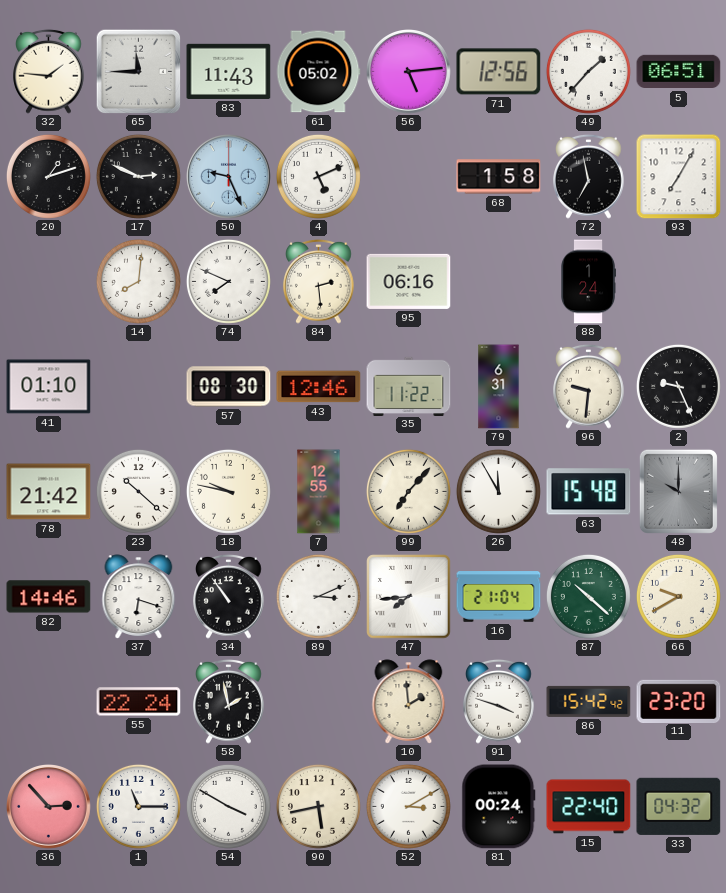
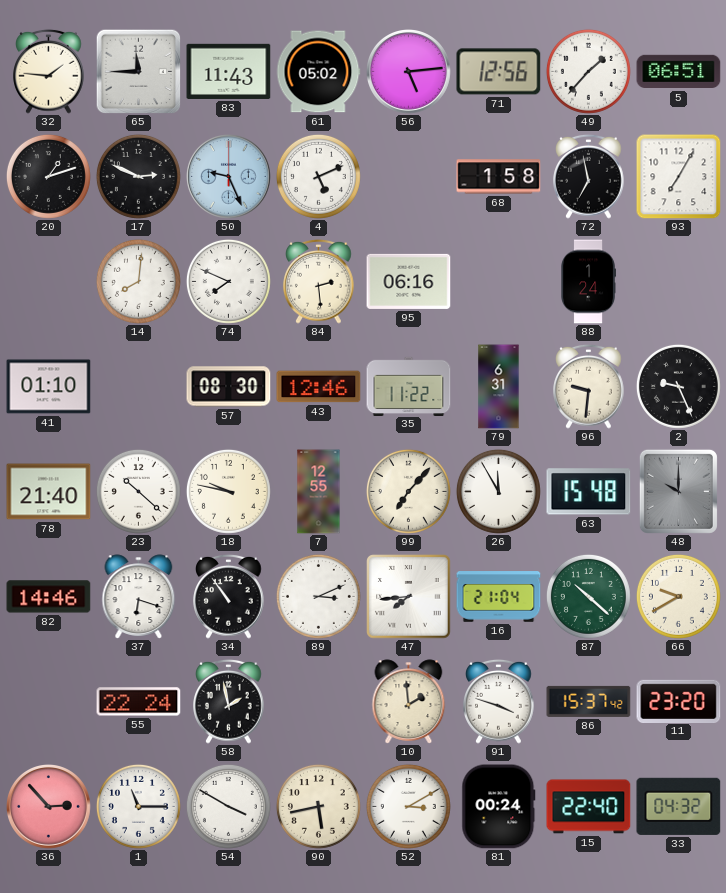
78: 21:42 -> 21:40
86: 15:42 -> 15:37
